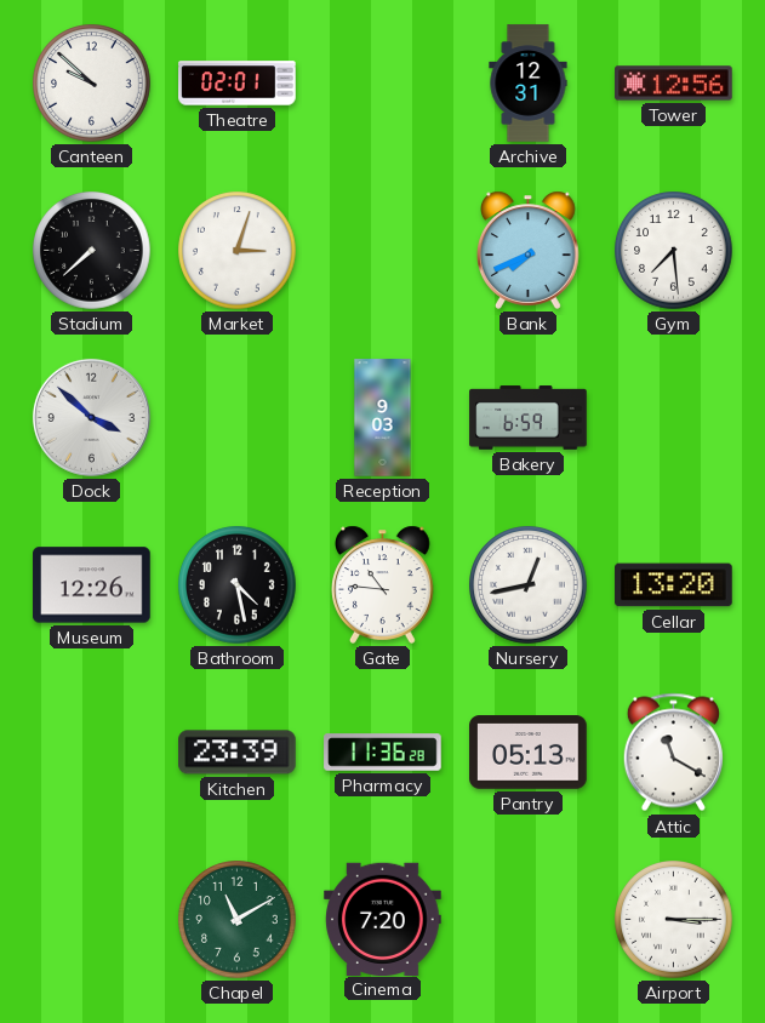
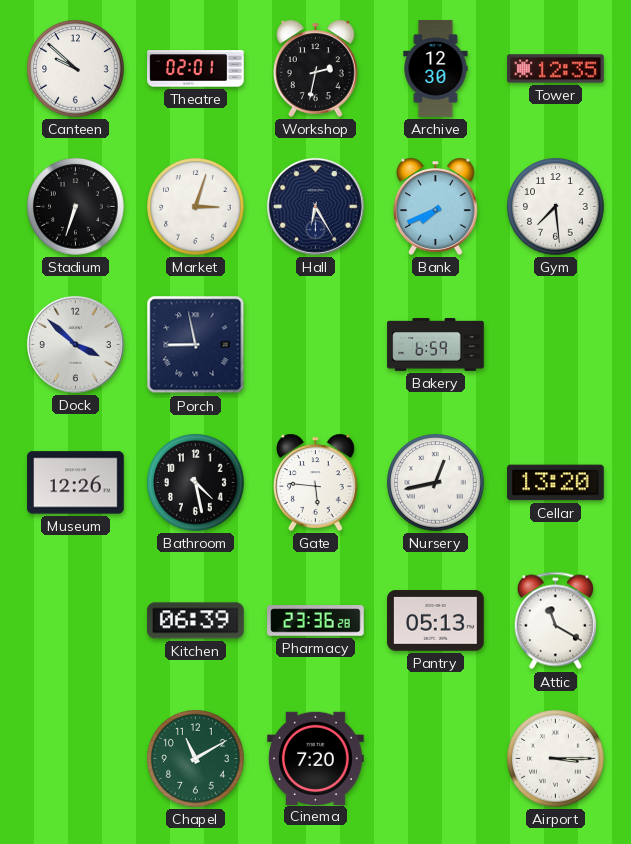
Workshop: none -> 2:32
Archive: 12:31 -> 12:30
Tower: 12:56 -> 12:35
Stadium: 7:38 -> 6:33
Hall: none -> 6:25
Porch: none -> 8:58
Reception: 9:03 -> none
Gate: 10:46 -> 5:46
Kitchen: 23:39 -> 06:39
Pharmacy: 11:36 -> 23:36
